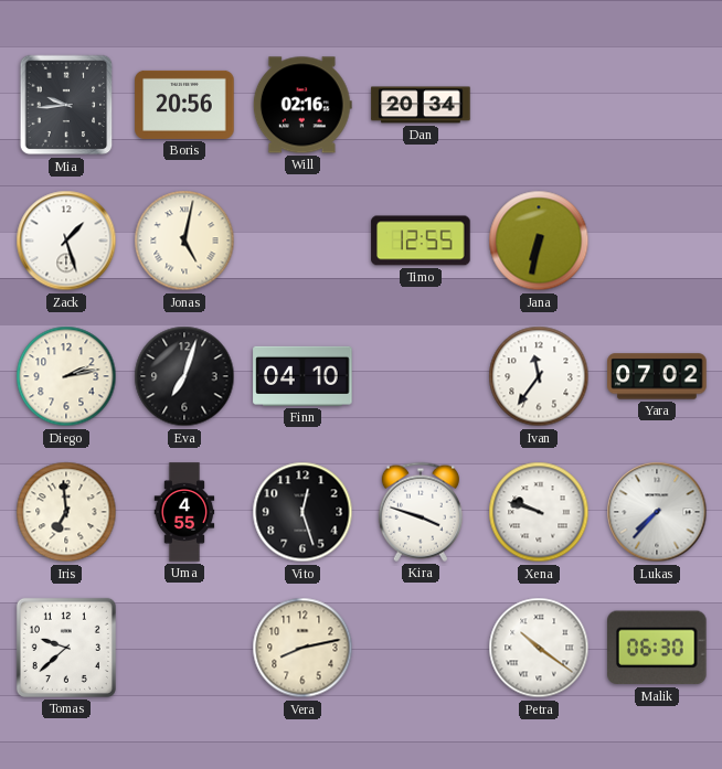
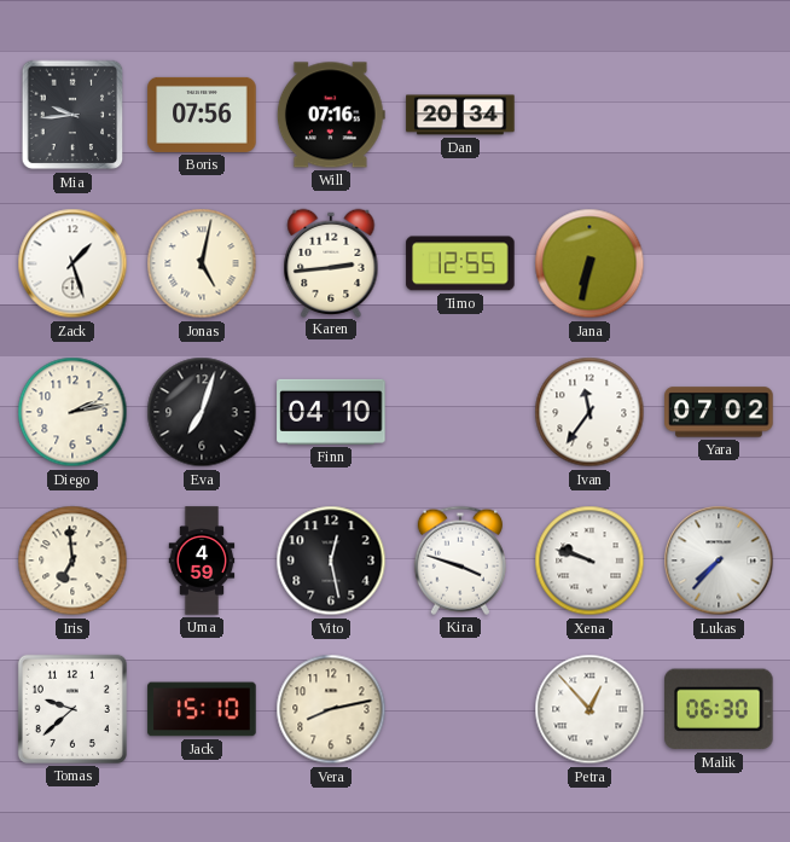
Boris: 20:56 -> 07:56
Will: 02:16 -> 07:16
Karen: none -> 2:44
Uma: 4:55 -> 4:59
Vito: 12:27 -> 12:28
Jack: none -> 15:10
Petra: 10:21 -> 12:53
